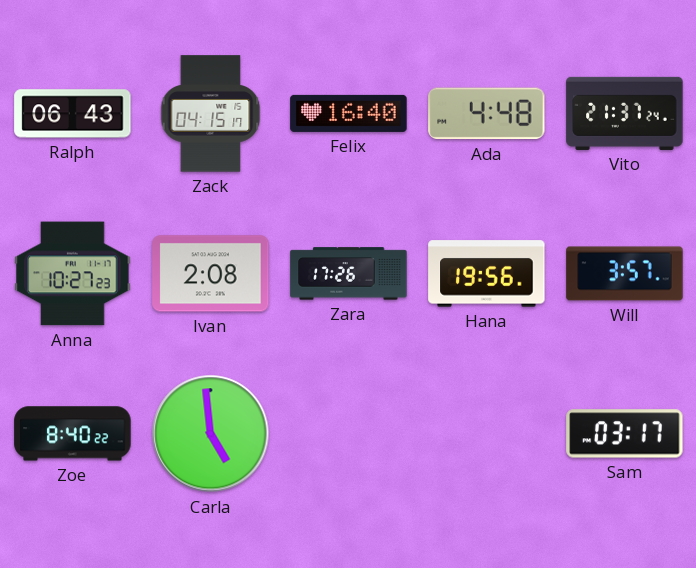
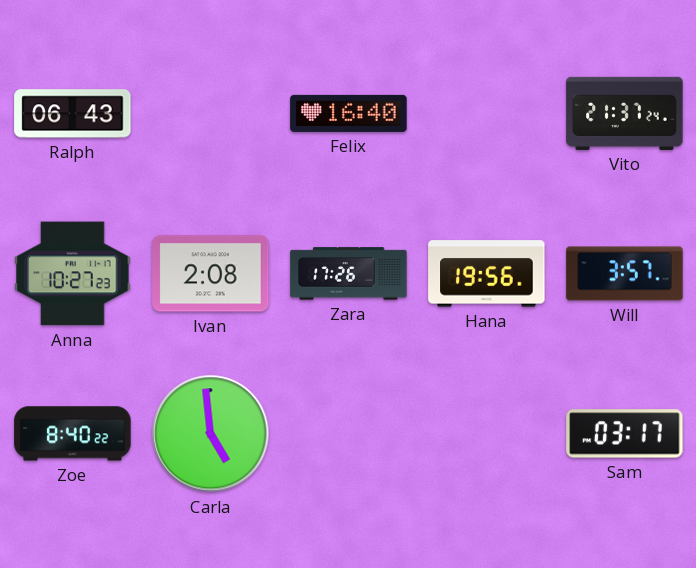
Zack: 04:15 -> none
Ada: 4:48 -> none
